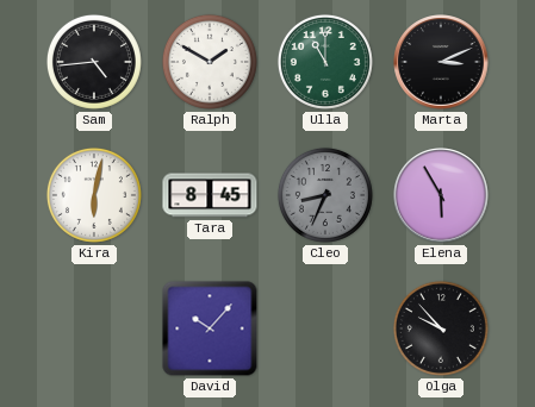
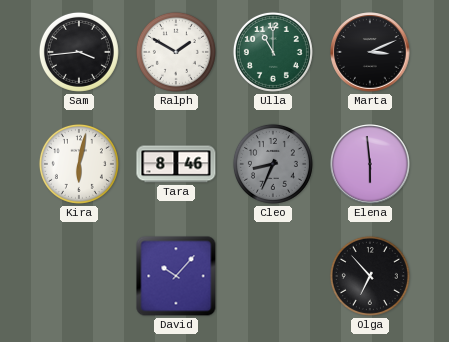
Sam: 4:44 -> 3:44
Tara: 8:45 -> 8:46
Elena: 5:55 -> 5:59
Olga: 9:53 -> 6:53
